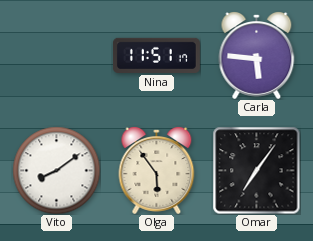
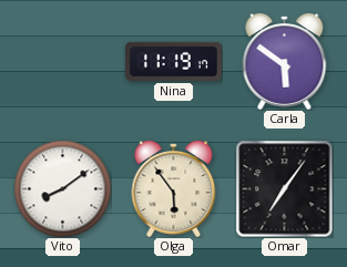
Nina: 11:51 -> 11:19
Carla: 5:46 -> 5:51
